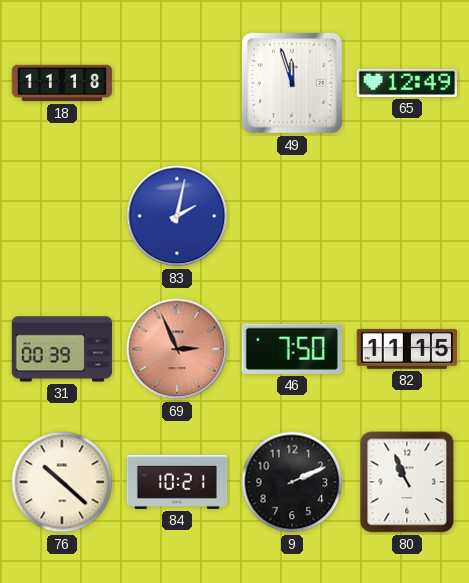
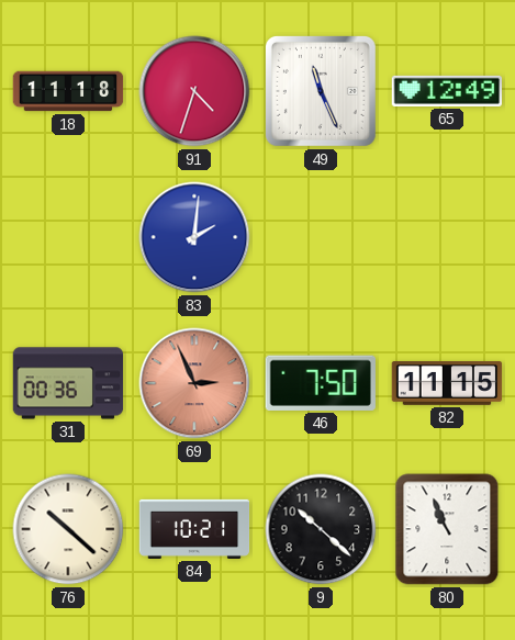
91: none -> 4:33
49: 11:57 -> 11:26
83: 2:02 -> 2:01
31: 00:39 -> 00:36
9: 2:11 -> 10:22
